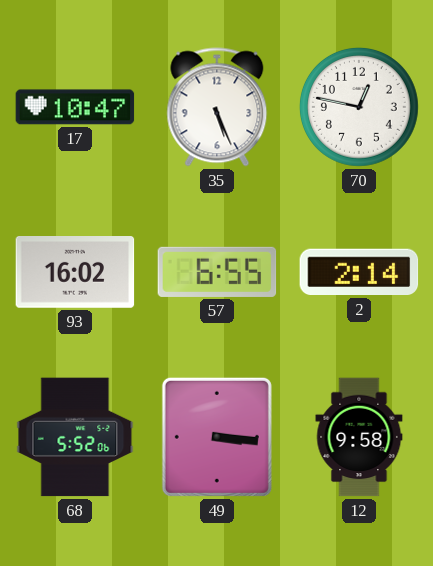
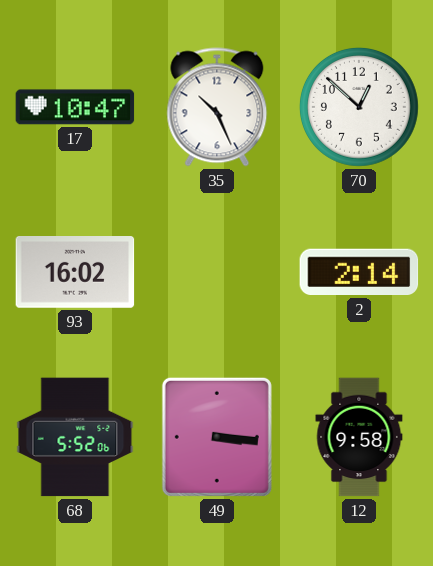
35: 5:26 -> 10:26
70: 12:47 -> 12:52
57: 6:55 -> none
